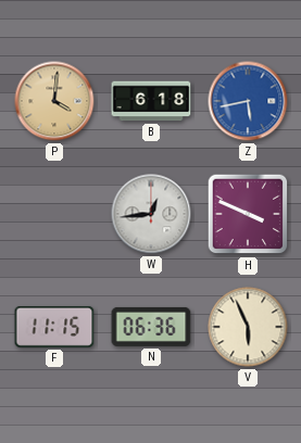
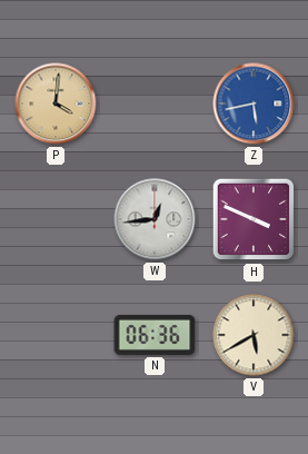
B: 6:18 -> none
F: 11:15 -> none
V: 5:56 -> 5:40
